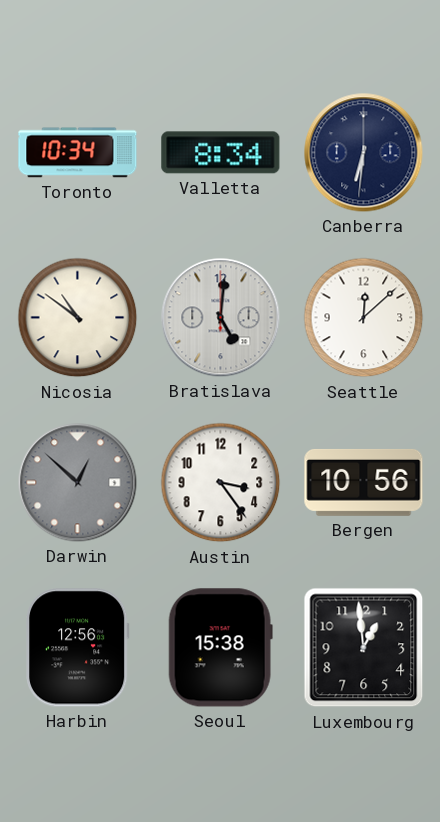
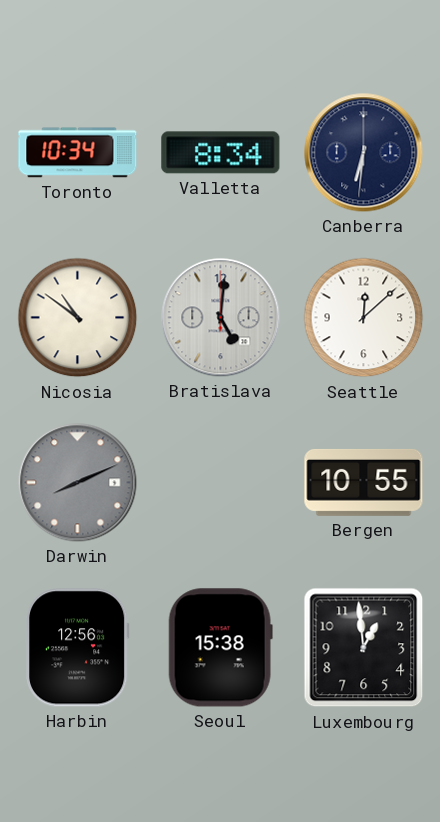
Darwin: 12:52 -> 8:11
Austin: 3:24 -> none
Bergen: 10:56 -> 10:55
